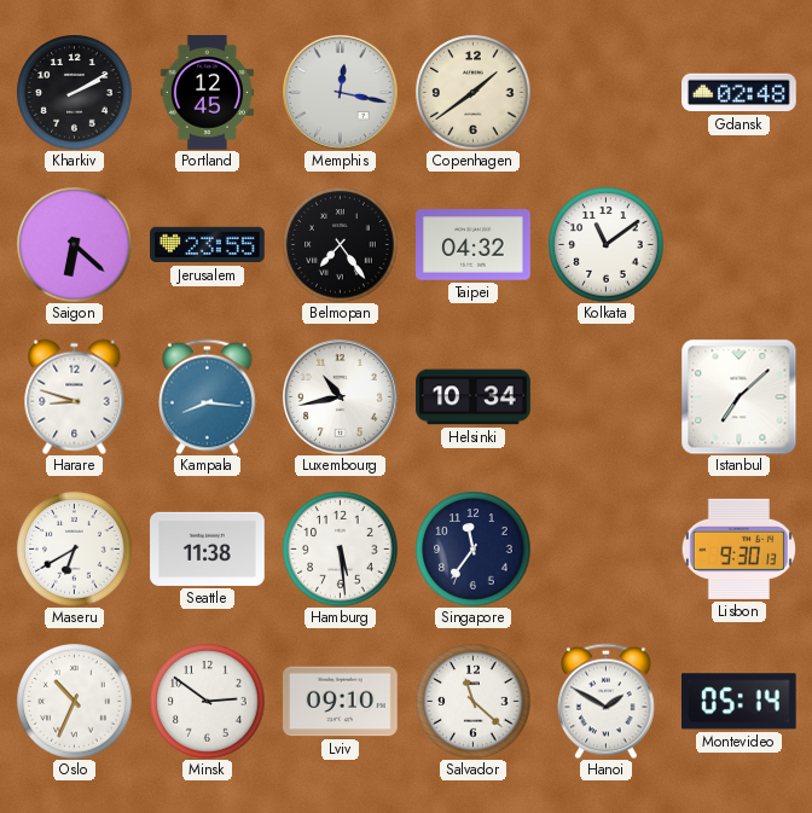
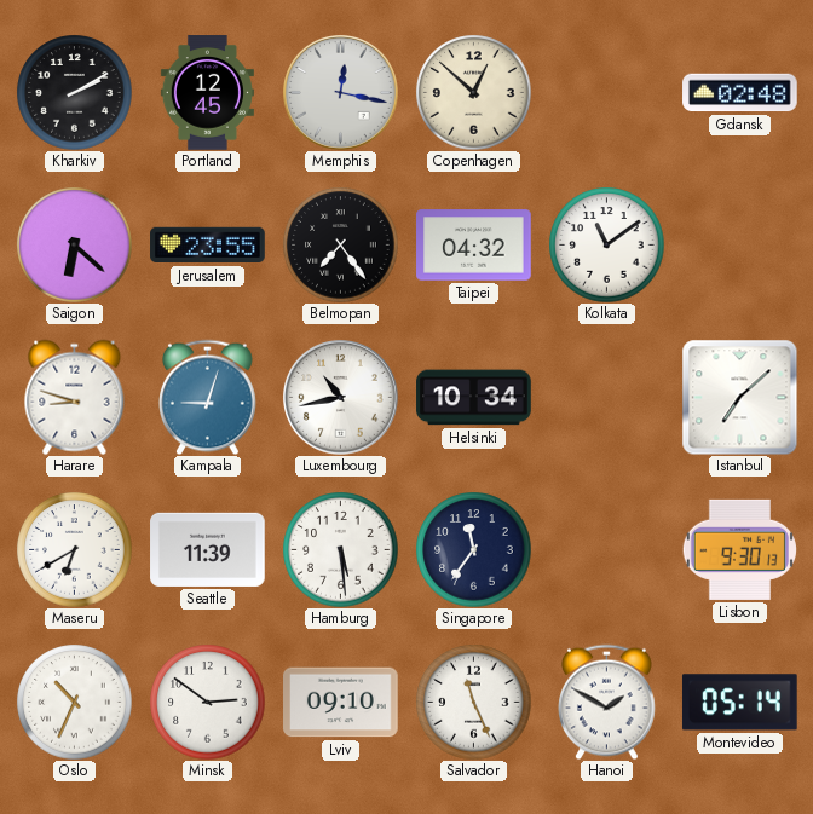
Copenhagen: 1:39 -> 12:52
Kampala: 8:16 -> 9:03
Seattle: 11:38 -> 11:39
Salvador: 11:22 -> 11:26
